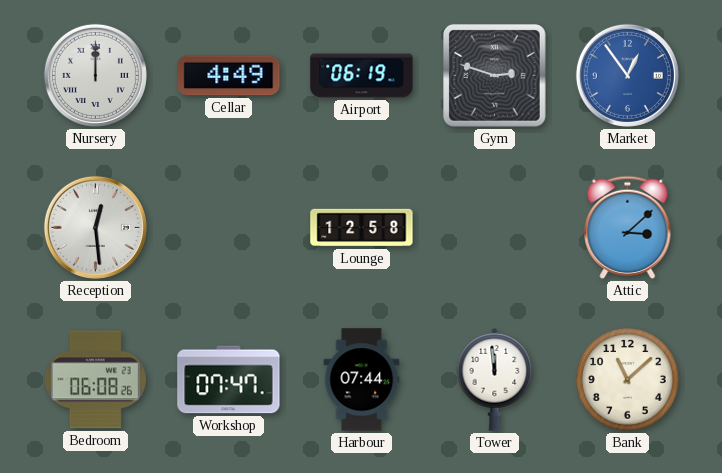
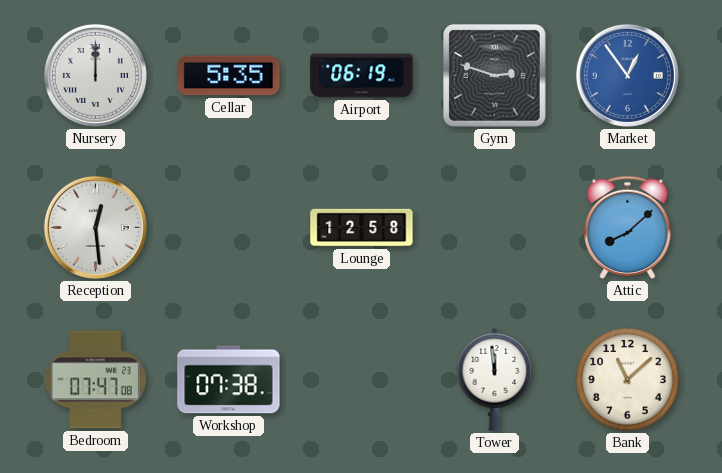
Cellar: 4:49 -> 5:35
Attic: 3:08 -> 8:08
Bedroom: 06:08 -> 07:47
Workshop: 07:47 -> 07:38
Harbour: 07:44 -> none
